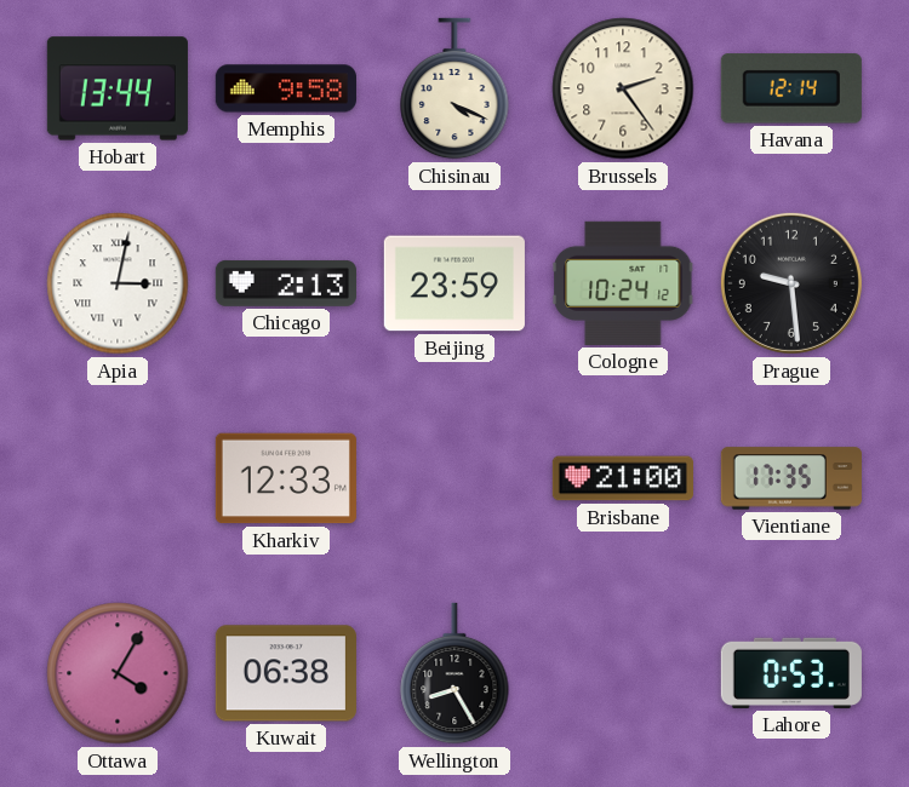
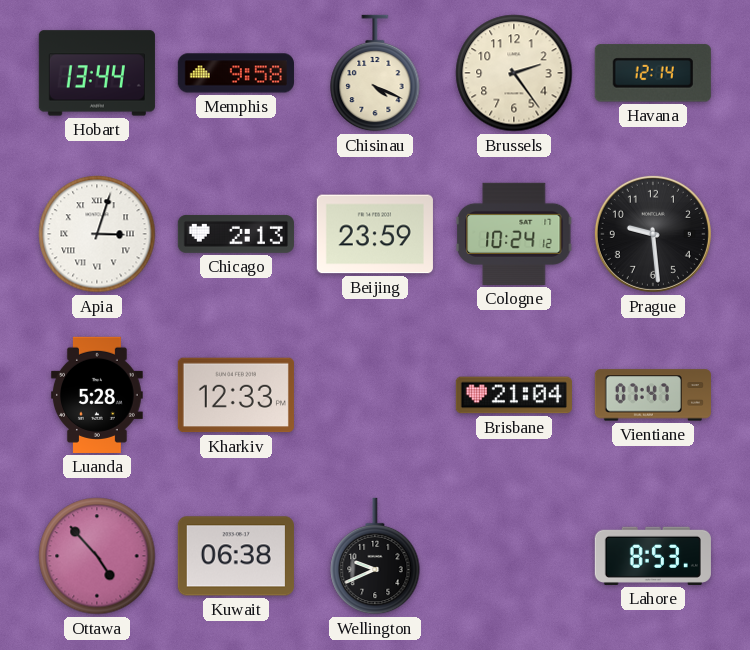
Apia: 3:02 -> 3:03
Luanda: none -> 5:28
Brisbane: 21:00 -> 21:04
Vientiane: 17:35 -> 07:47
Ottawa: 4:05 -> 4:53
Wellington: 8:25 -> 9:41
Lahore: 0:53 -> 8:53
